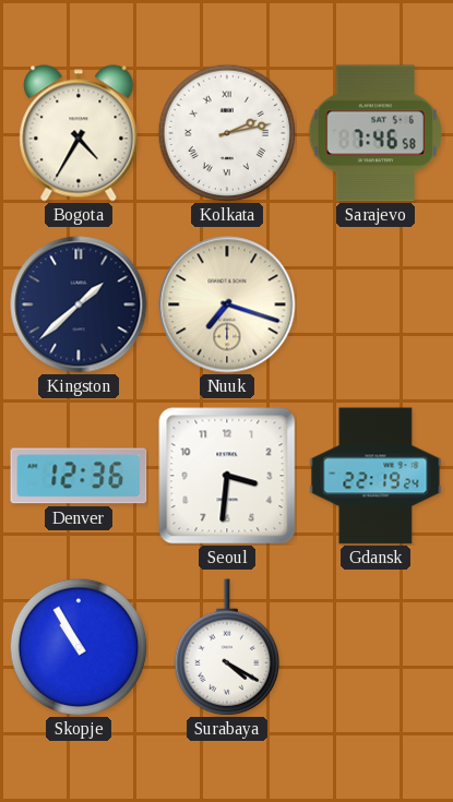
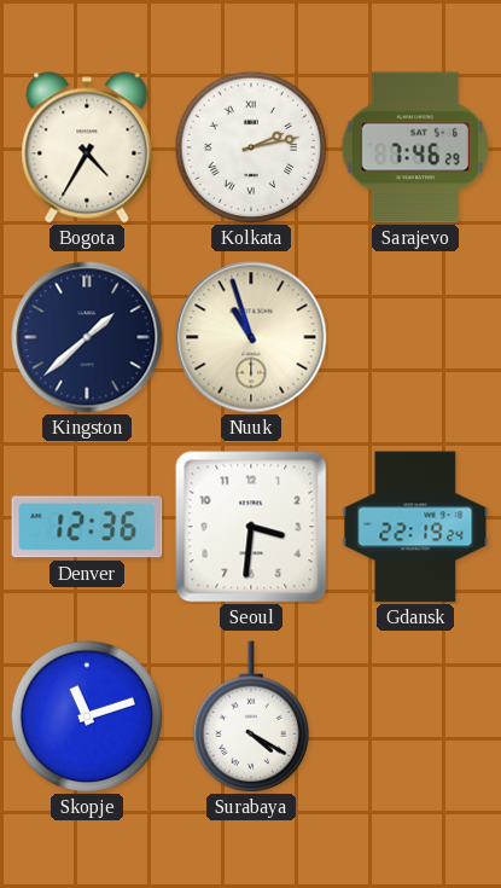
Sarajevo: 7:46:58 -> 7:46:29
Nuuk: 7:18 -> 10:57
Skopje: 10:55 -> 11:12
